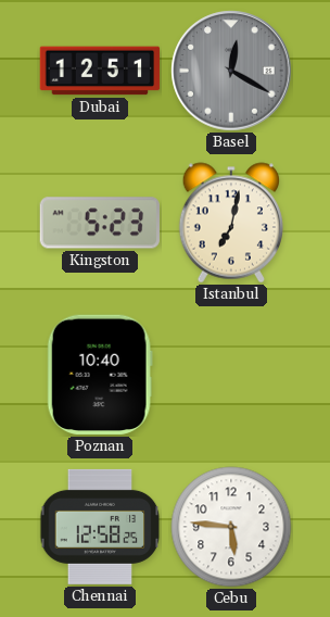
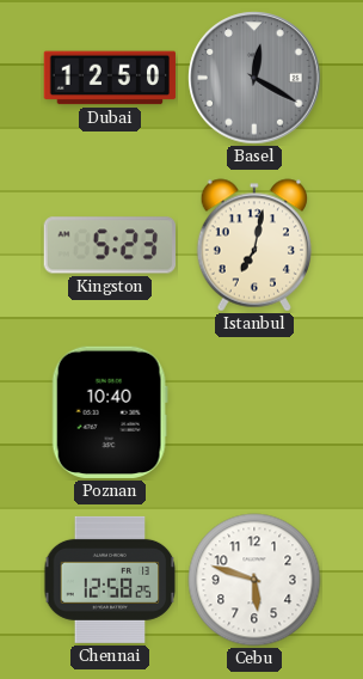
Dubai: 12:51 -> 12:50
Cebu: 5:46 -> 5:48
